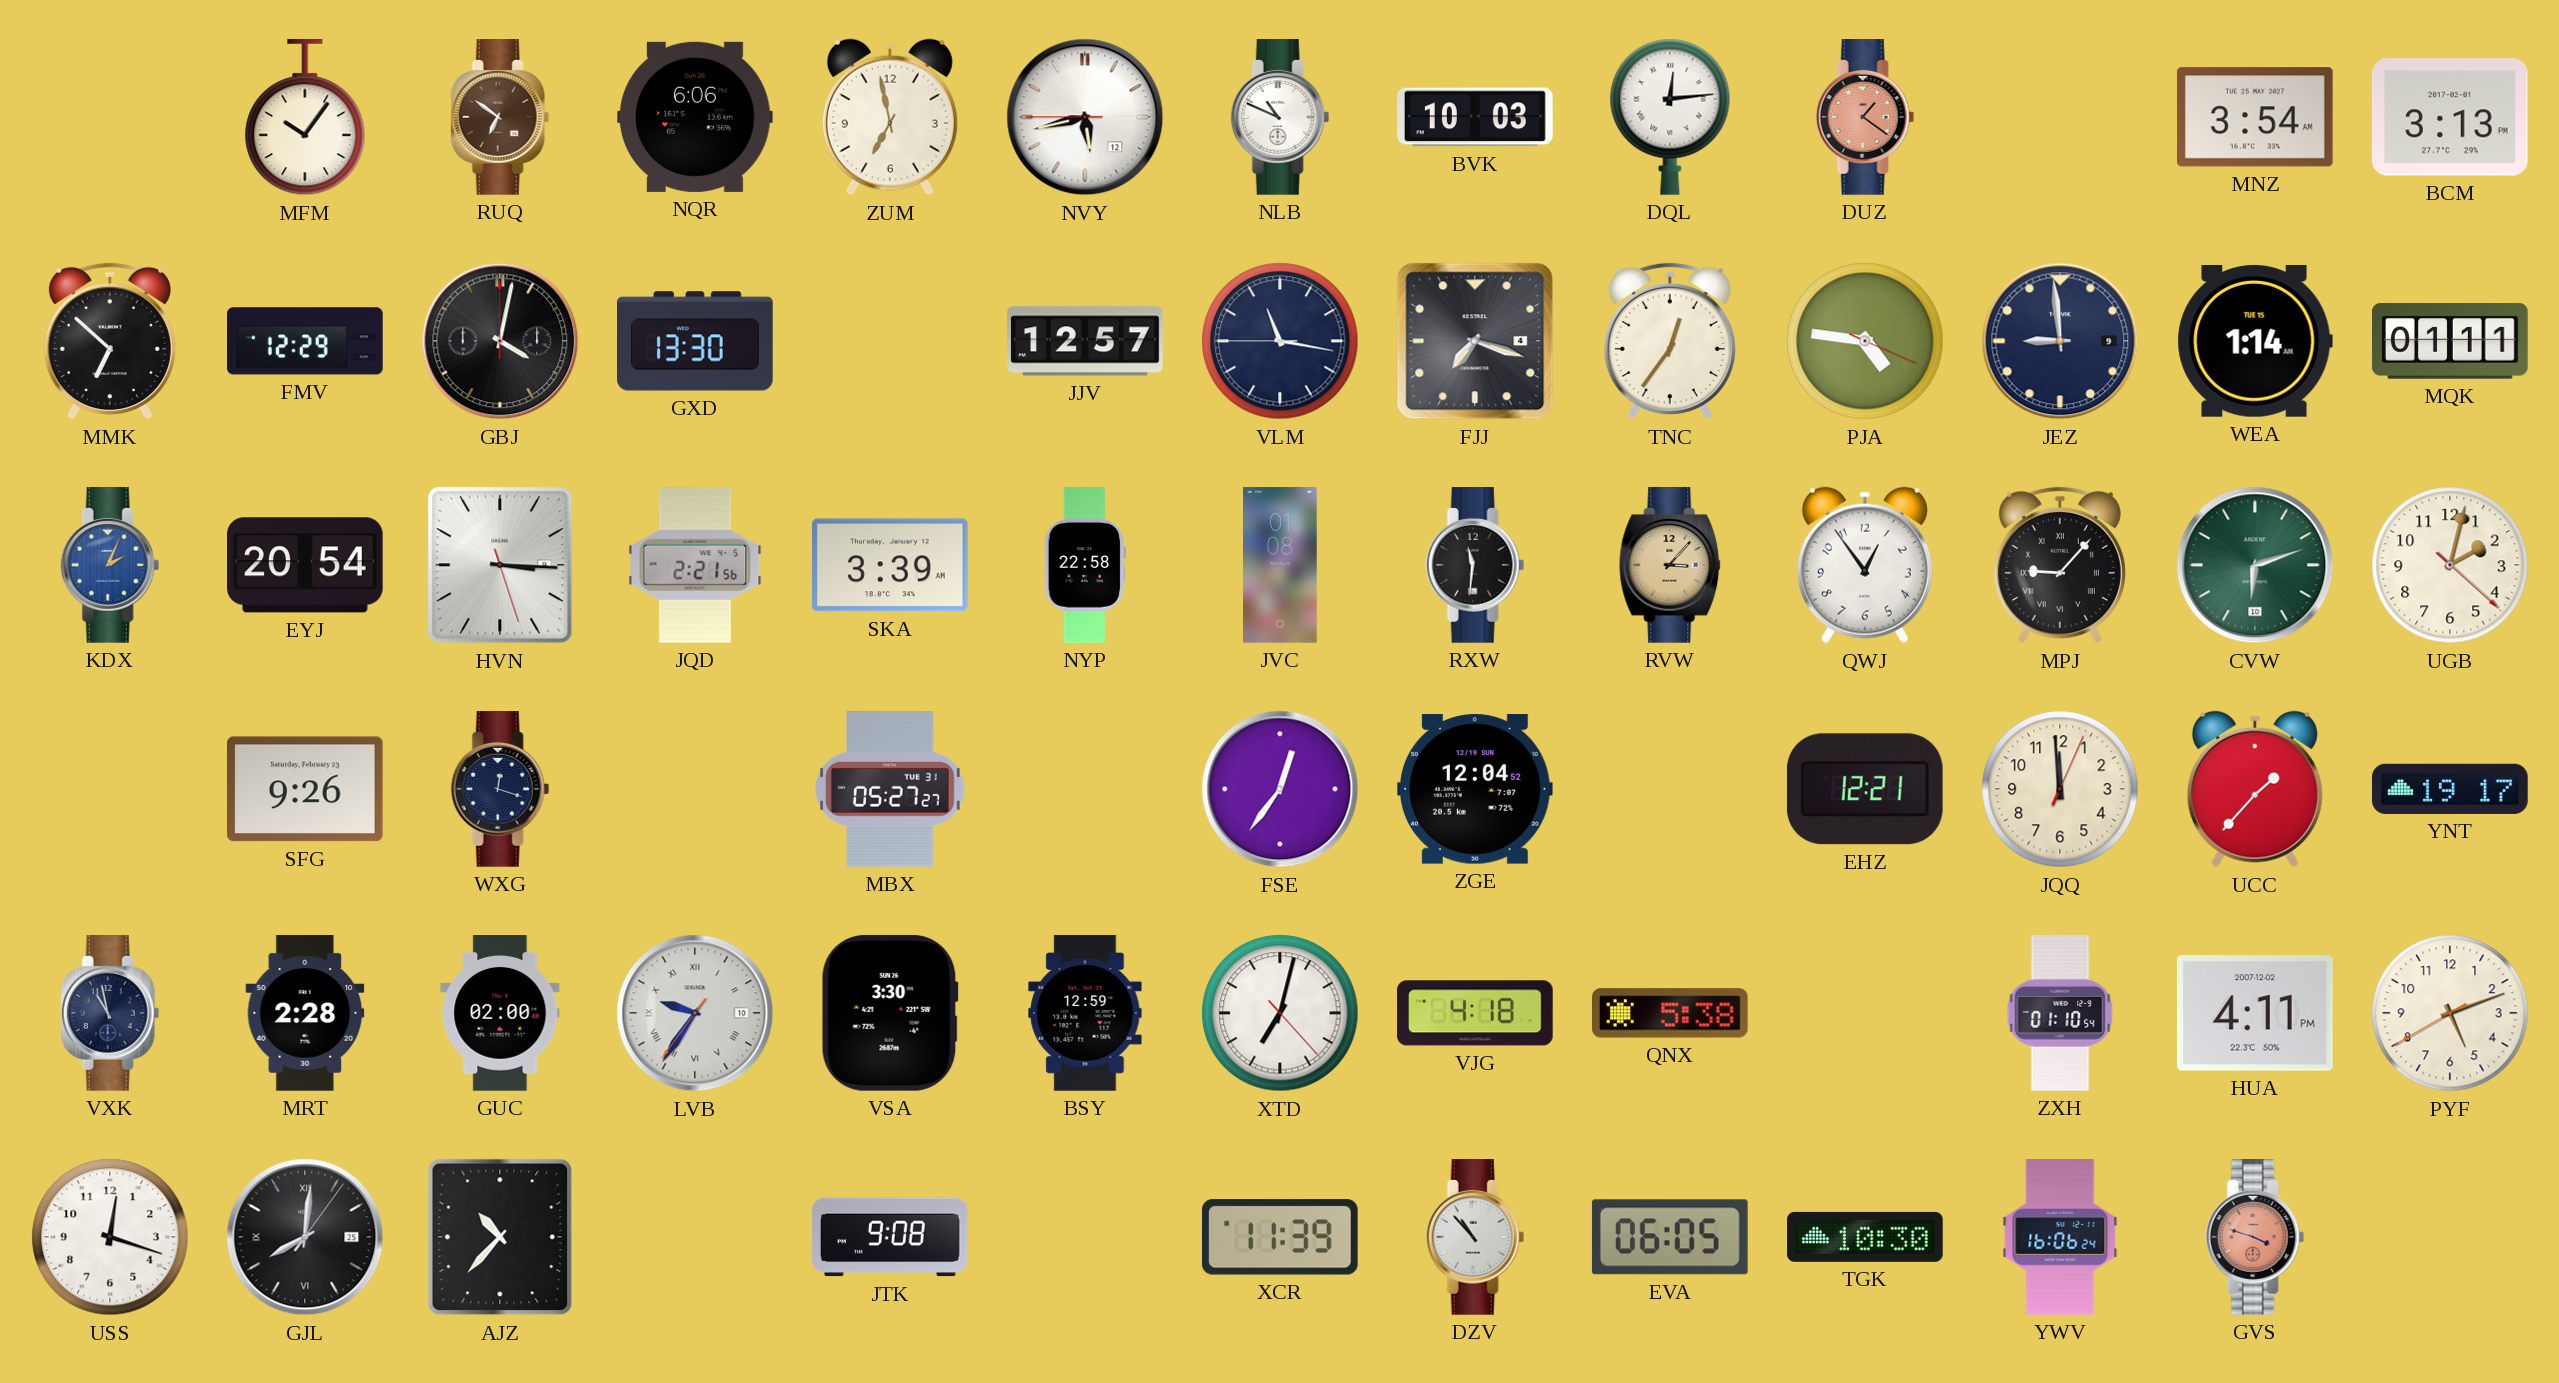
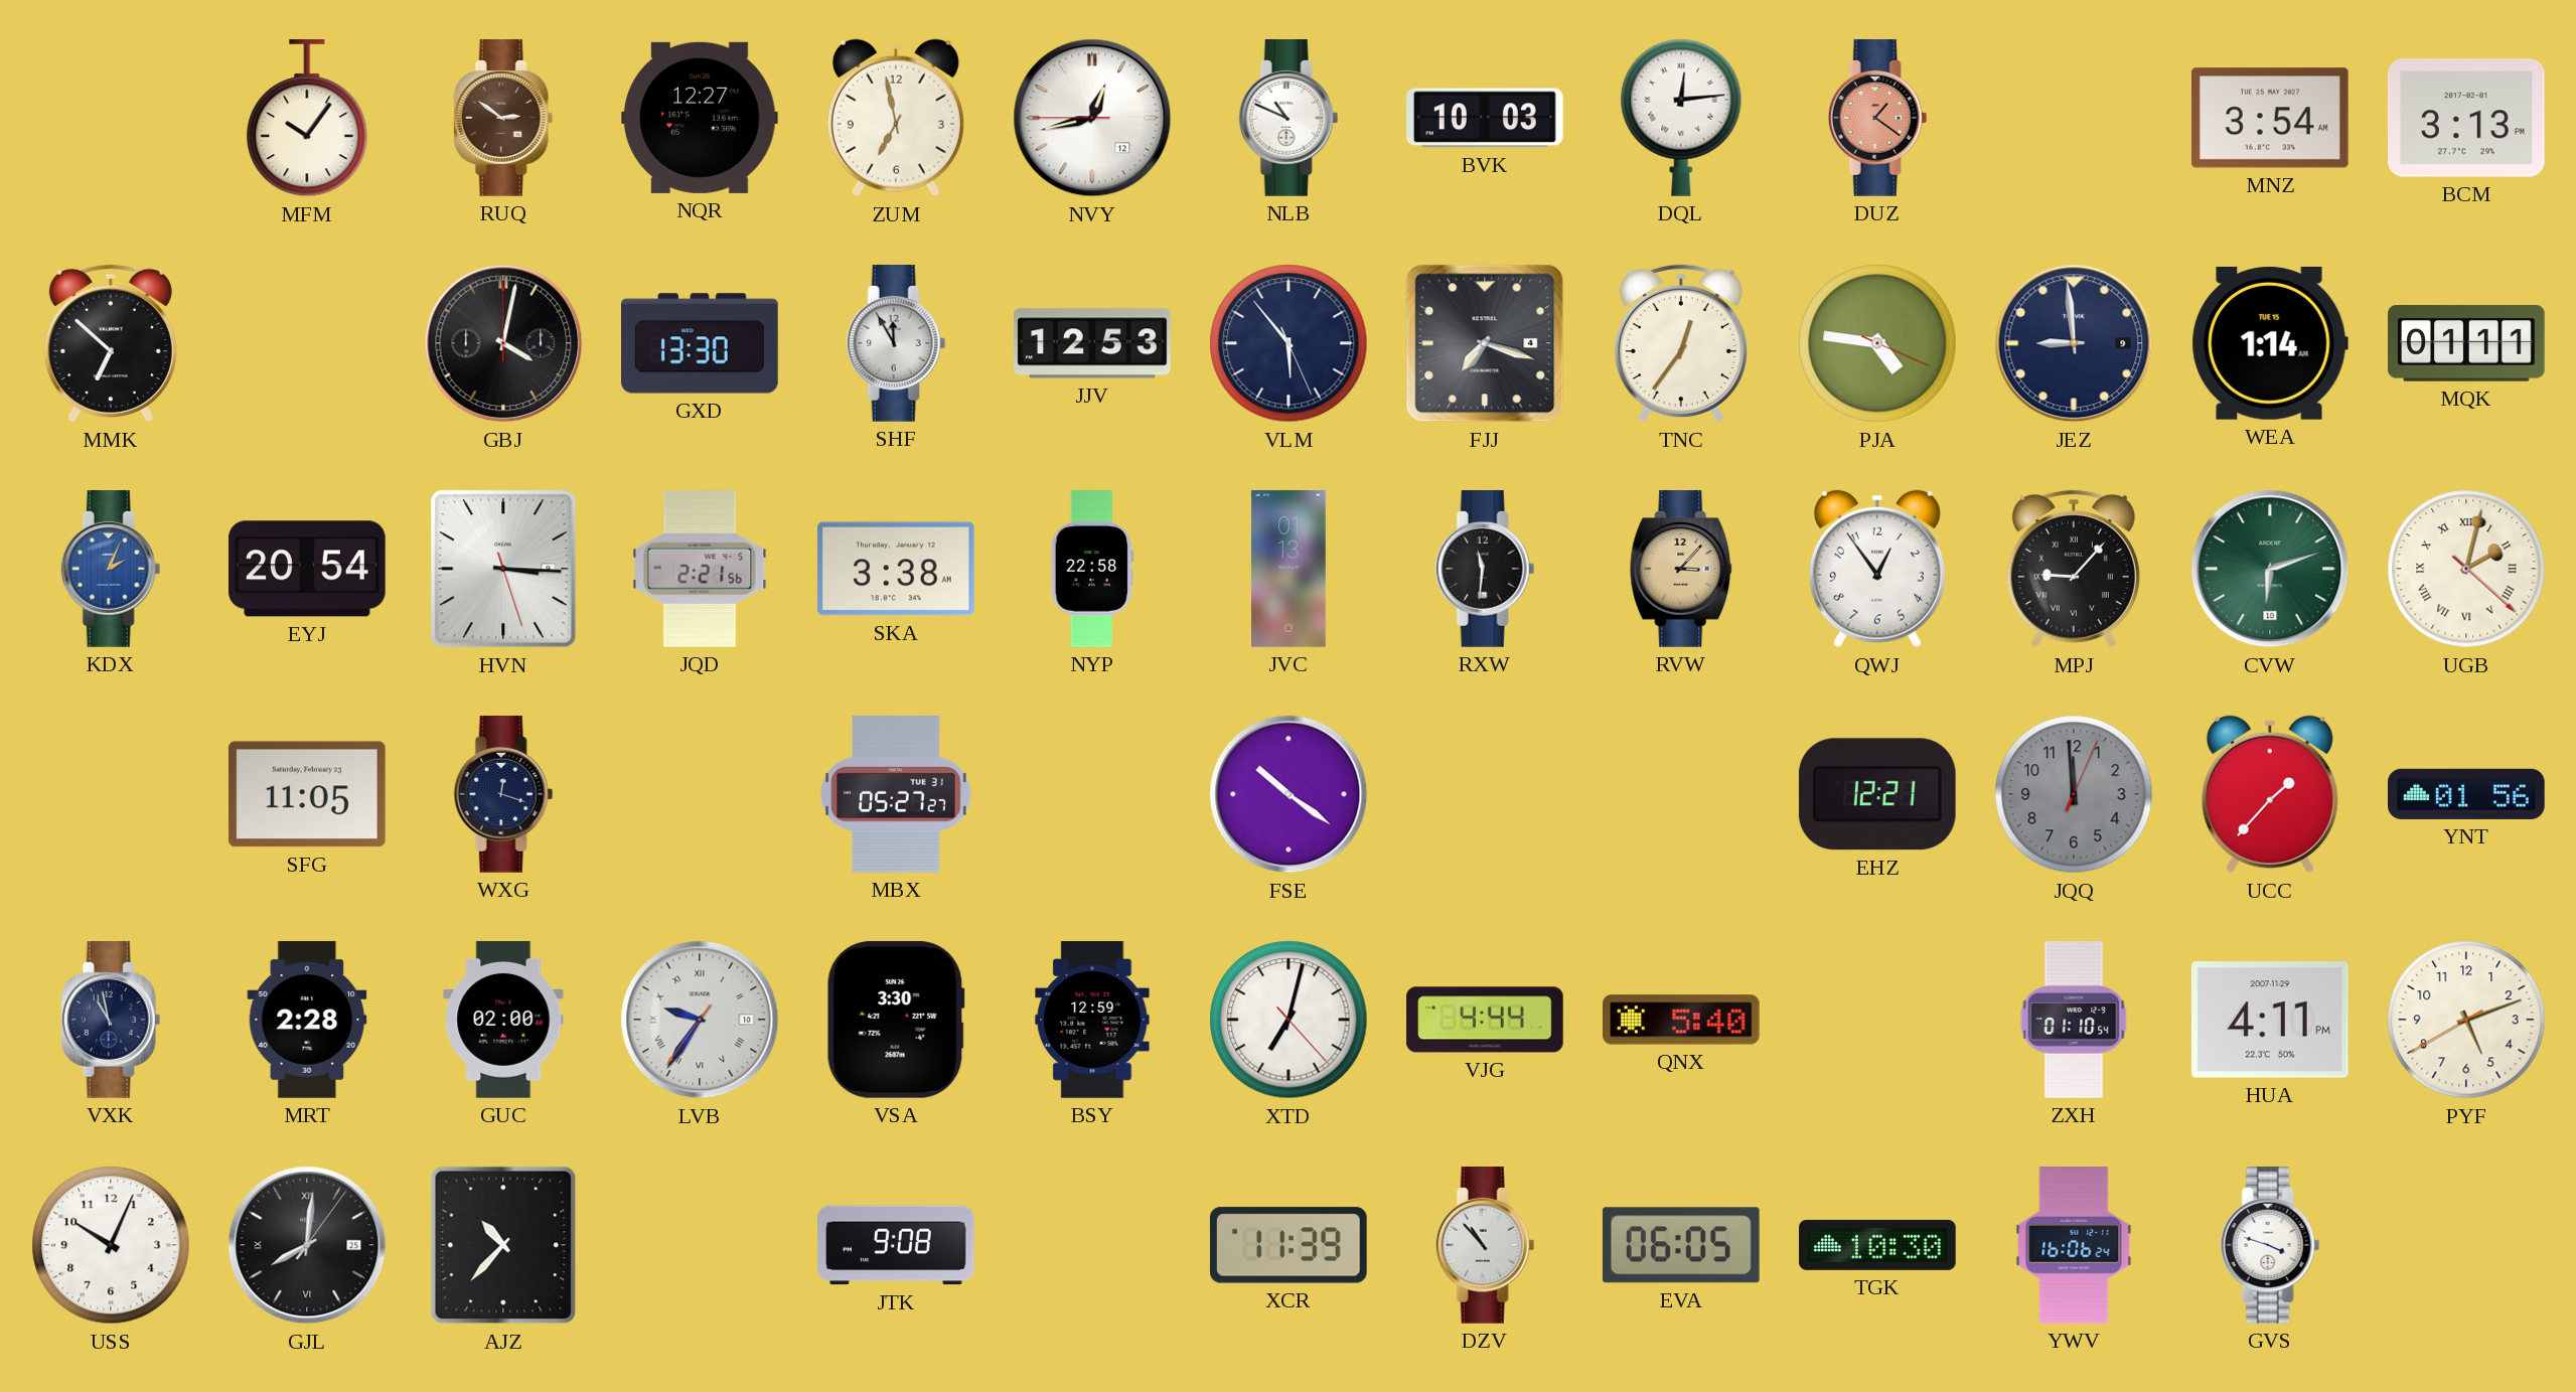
RUQ: 6:51 -> 2:51
NQR: 6:06 -> 12:27
NVY: 5:42 -> 12:42
FMV: 12:29 -> none
SHF: none -> 11:55
JJV: 12:57 -> 12:53
VLM: 11:16 -> 5:53
SKA: 3:39 -> 3:38
JVC: 01:08 -> 01:13
UGB numerals: Arabic -> Roman
SFG: 9:26 -> 11:05
FSE: 12:36 -> 10:21
ZGE: 12:04 -> none
JQQ dial: cream -> grey
YNT: 19:17 -> 01:56
VJG: 4:18 -> 4:44
QNX: 5:38 -> 5:40
HUA date: 2007-12-02 -> 2007-11-29
USS: 12:18 -> 10:04
GVS dial: salmon -> white
